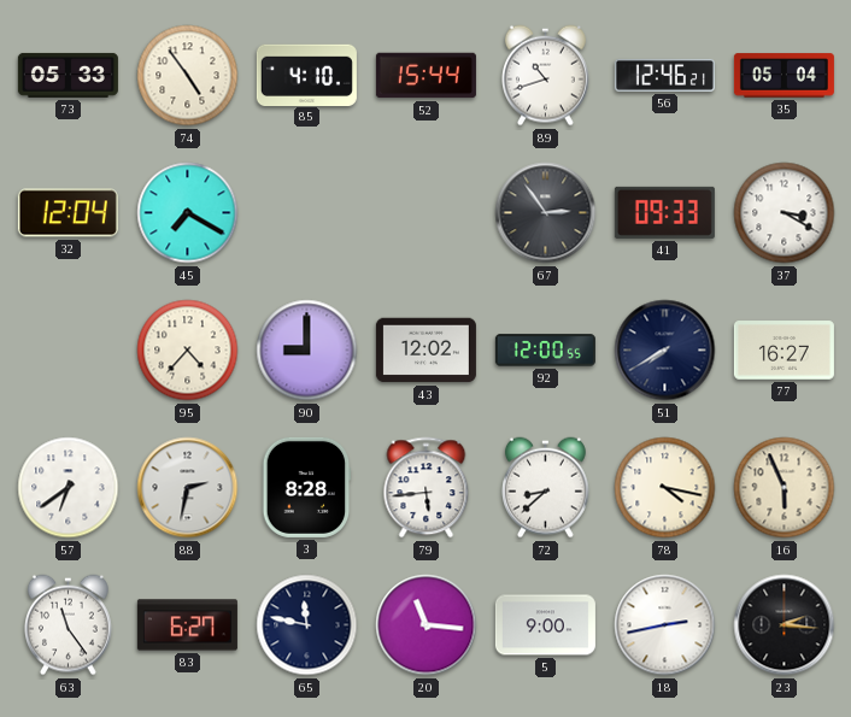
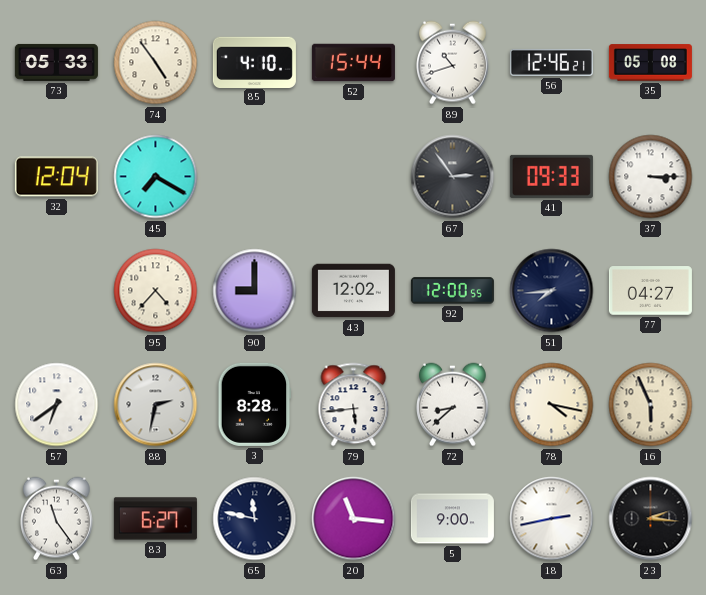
35: 05:04 -> 05:08
37: 3:20 -> 3:15
51: 7:40 -> 7:44
77: 16:27 -> 04:27
